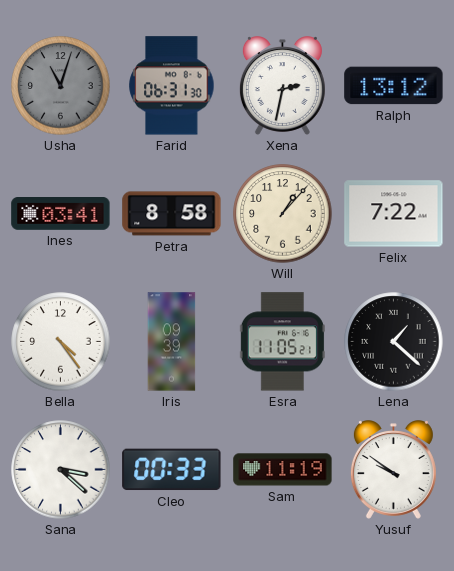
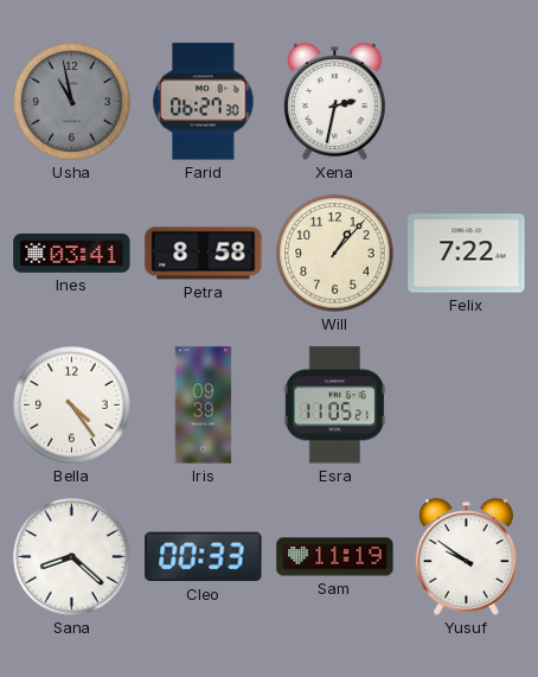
Usha: 11:03 -> 10:58
Farid: 06:31 -> 06:27
Ralph: 13:12 -> none
Lena: 1:22 -> none
Sana: 3:22 -> 8:22
